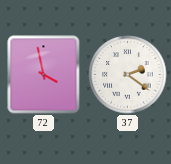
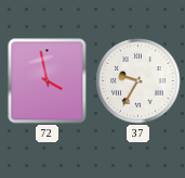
37: 2:21 -> 9:35
